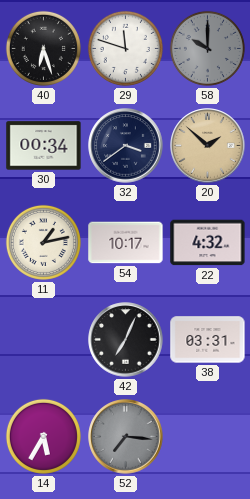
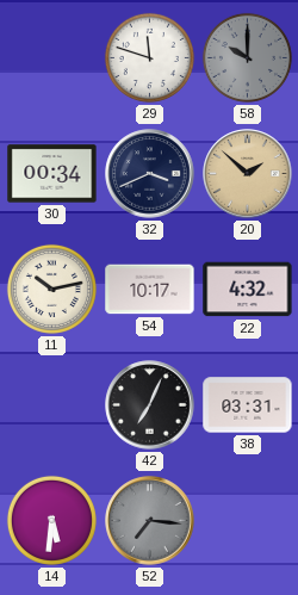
40: 6:27 -> none
32: 3:39 -> 3:41
11: 1:13 -> 10:13
14: 5:35 -> 5:31
